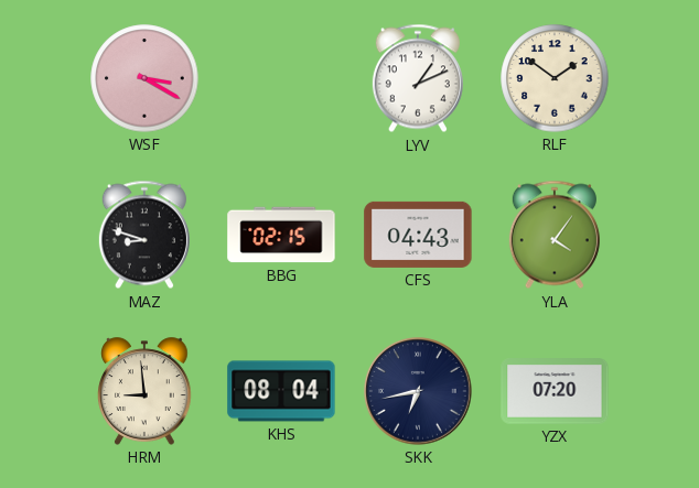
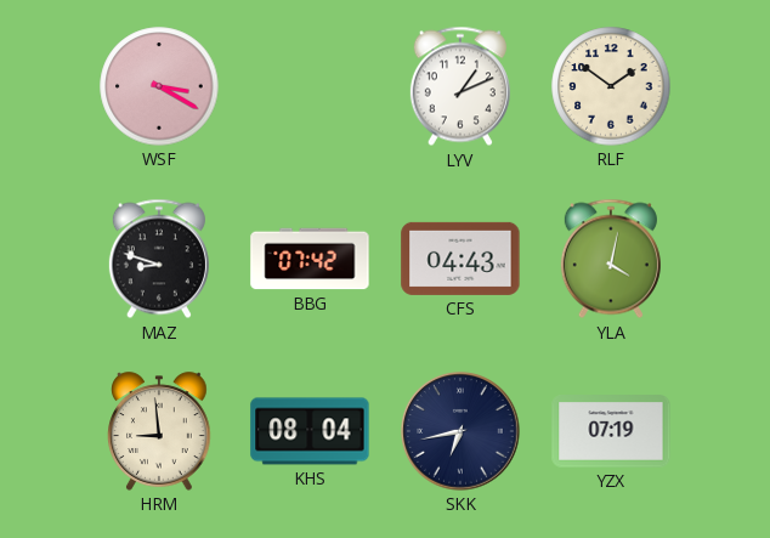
BBG: 02:15 -> 07:42
YLA: 4:06 -> 4:02
YZX: 07:20 -> 07:19
